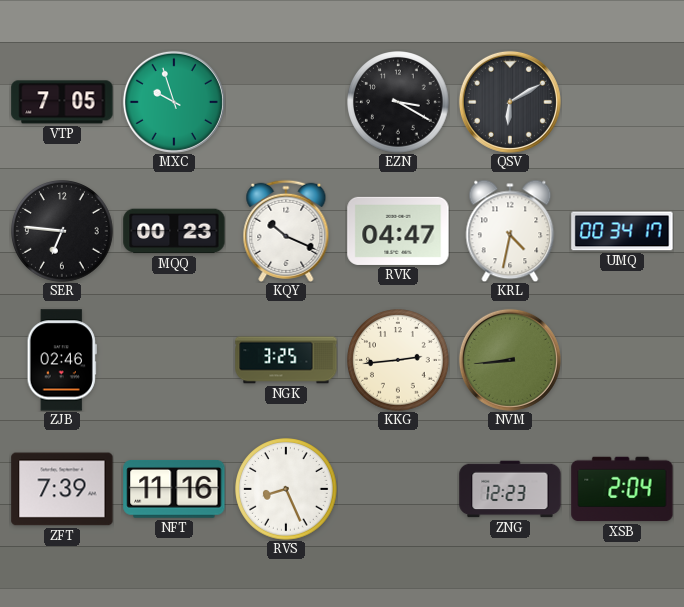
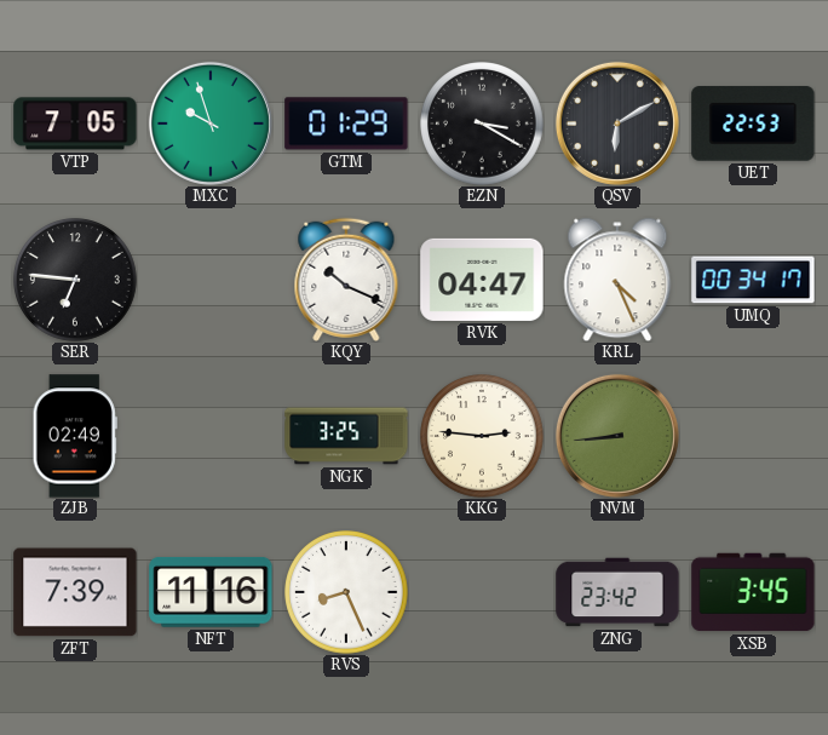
GTM: none -> 01:29
UET: none -> 22:53
MQQ: 00:23 -> none
KRL: 4:32 -> 4:26
ZJB: 02:46 -> 02:49
KKG: 2:44 -> 2:46
ZNG: 12:23 -> 23:42
XSB: 2:04 -> 3:45
